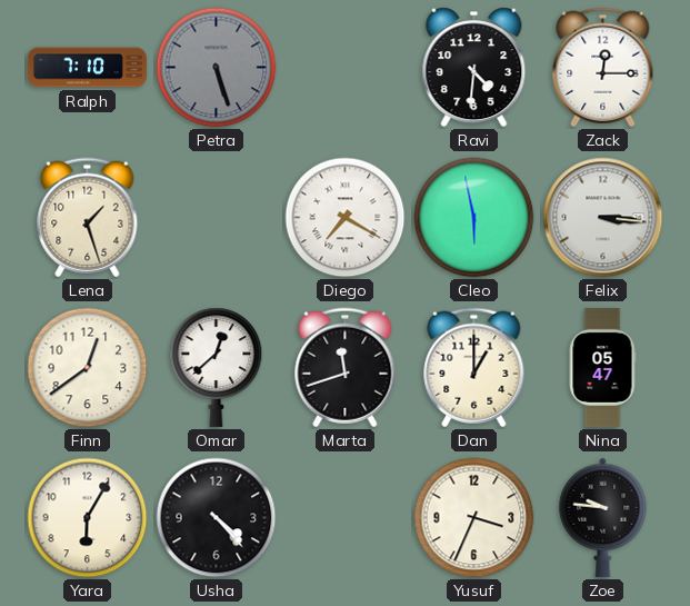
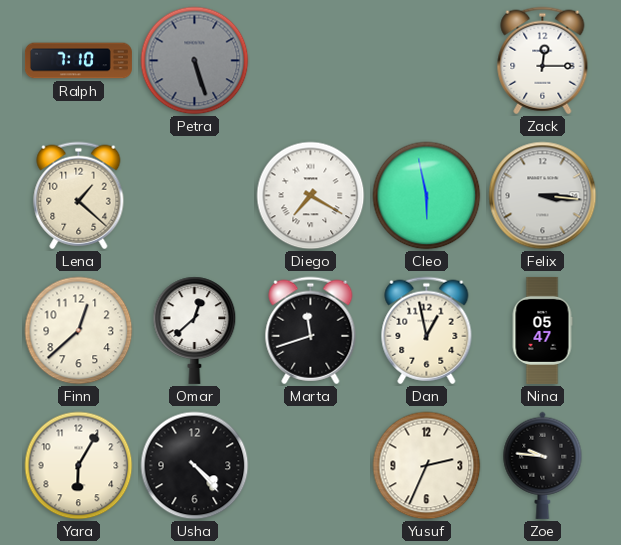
Ravi: 4:31 -> none
Lena: 1:27 -> 1:22
Finn: 12:39 -> 12:38
Dan: 1:00 -> 12:58
Yusuf: 3:34 -> 2:34
